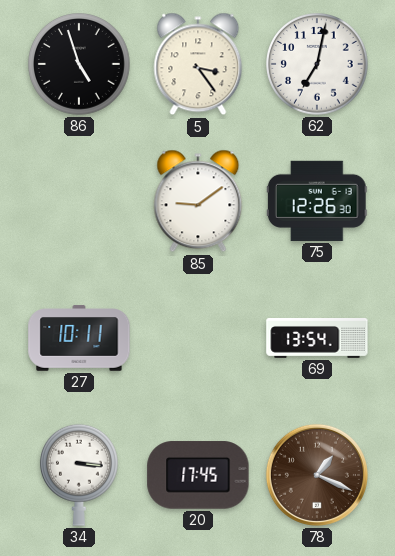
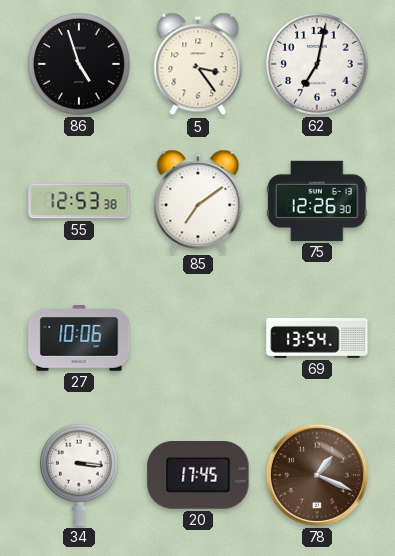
55: none -> 12:53
85: 9:09 -> 7:09
27: 10:11 -> 10:06
